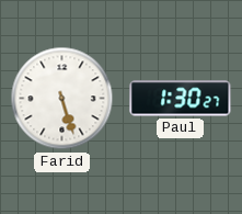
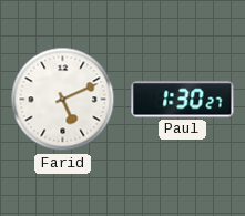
Farid: 5:27 -> 5:11
